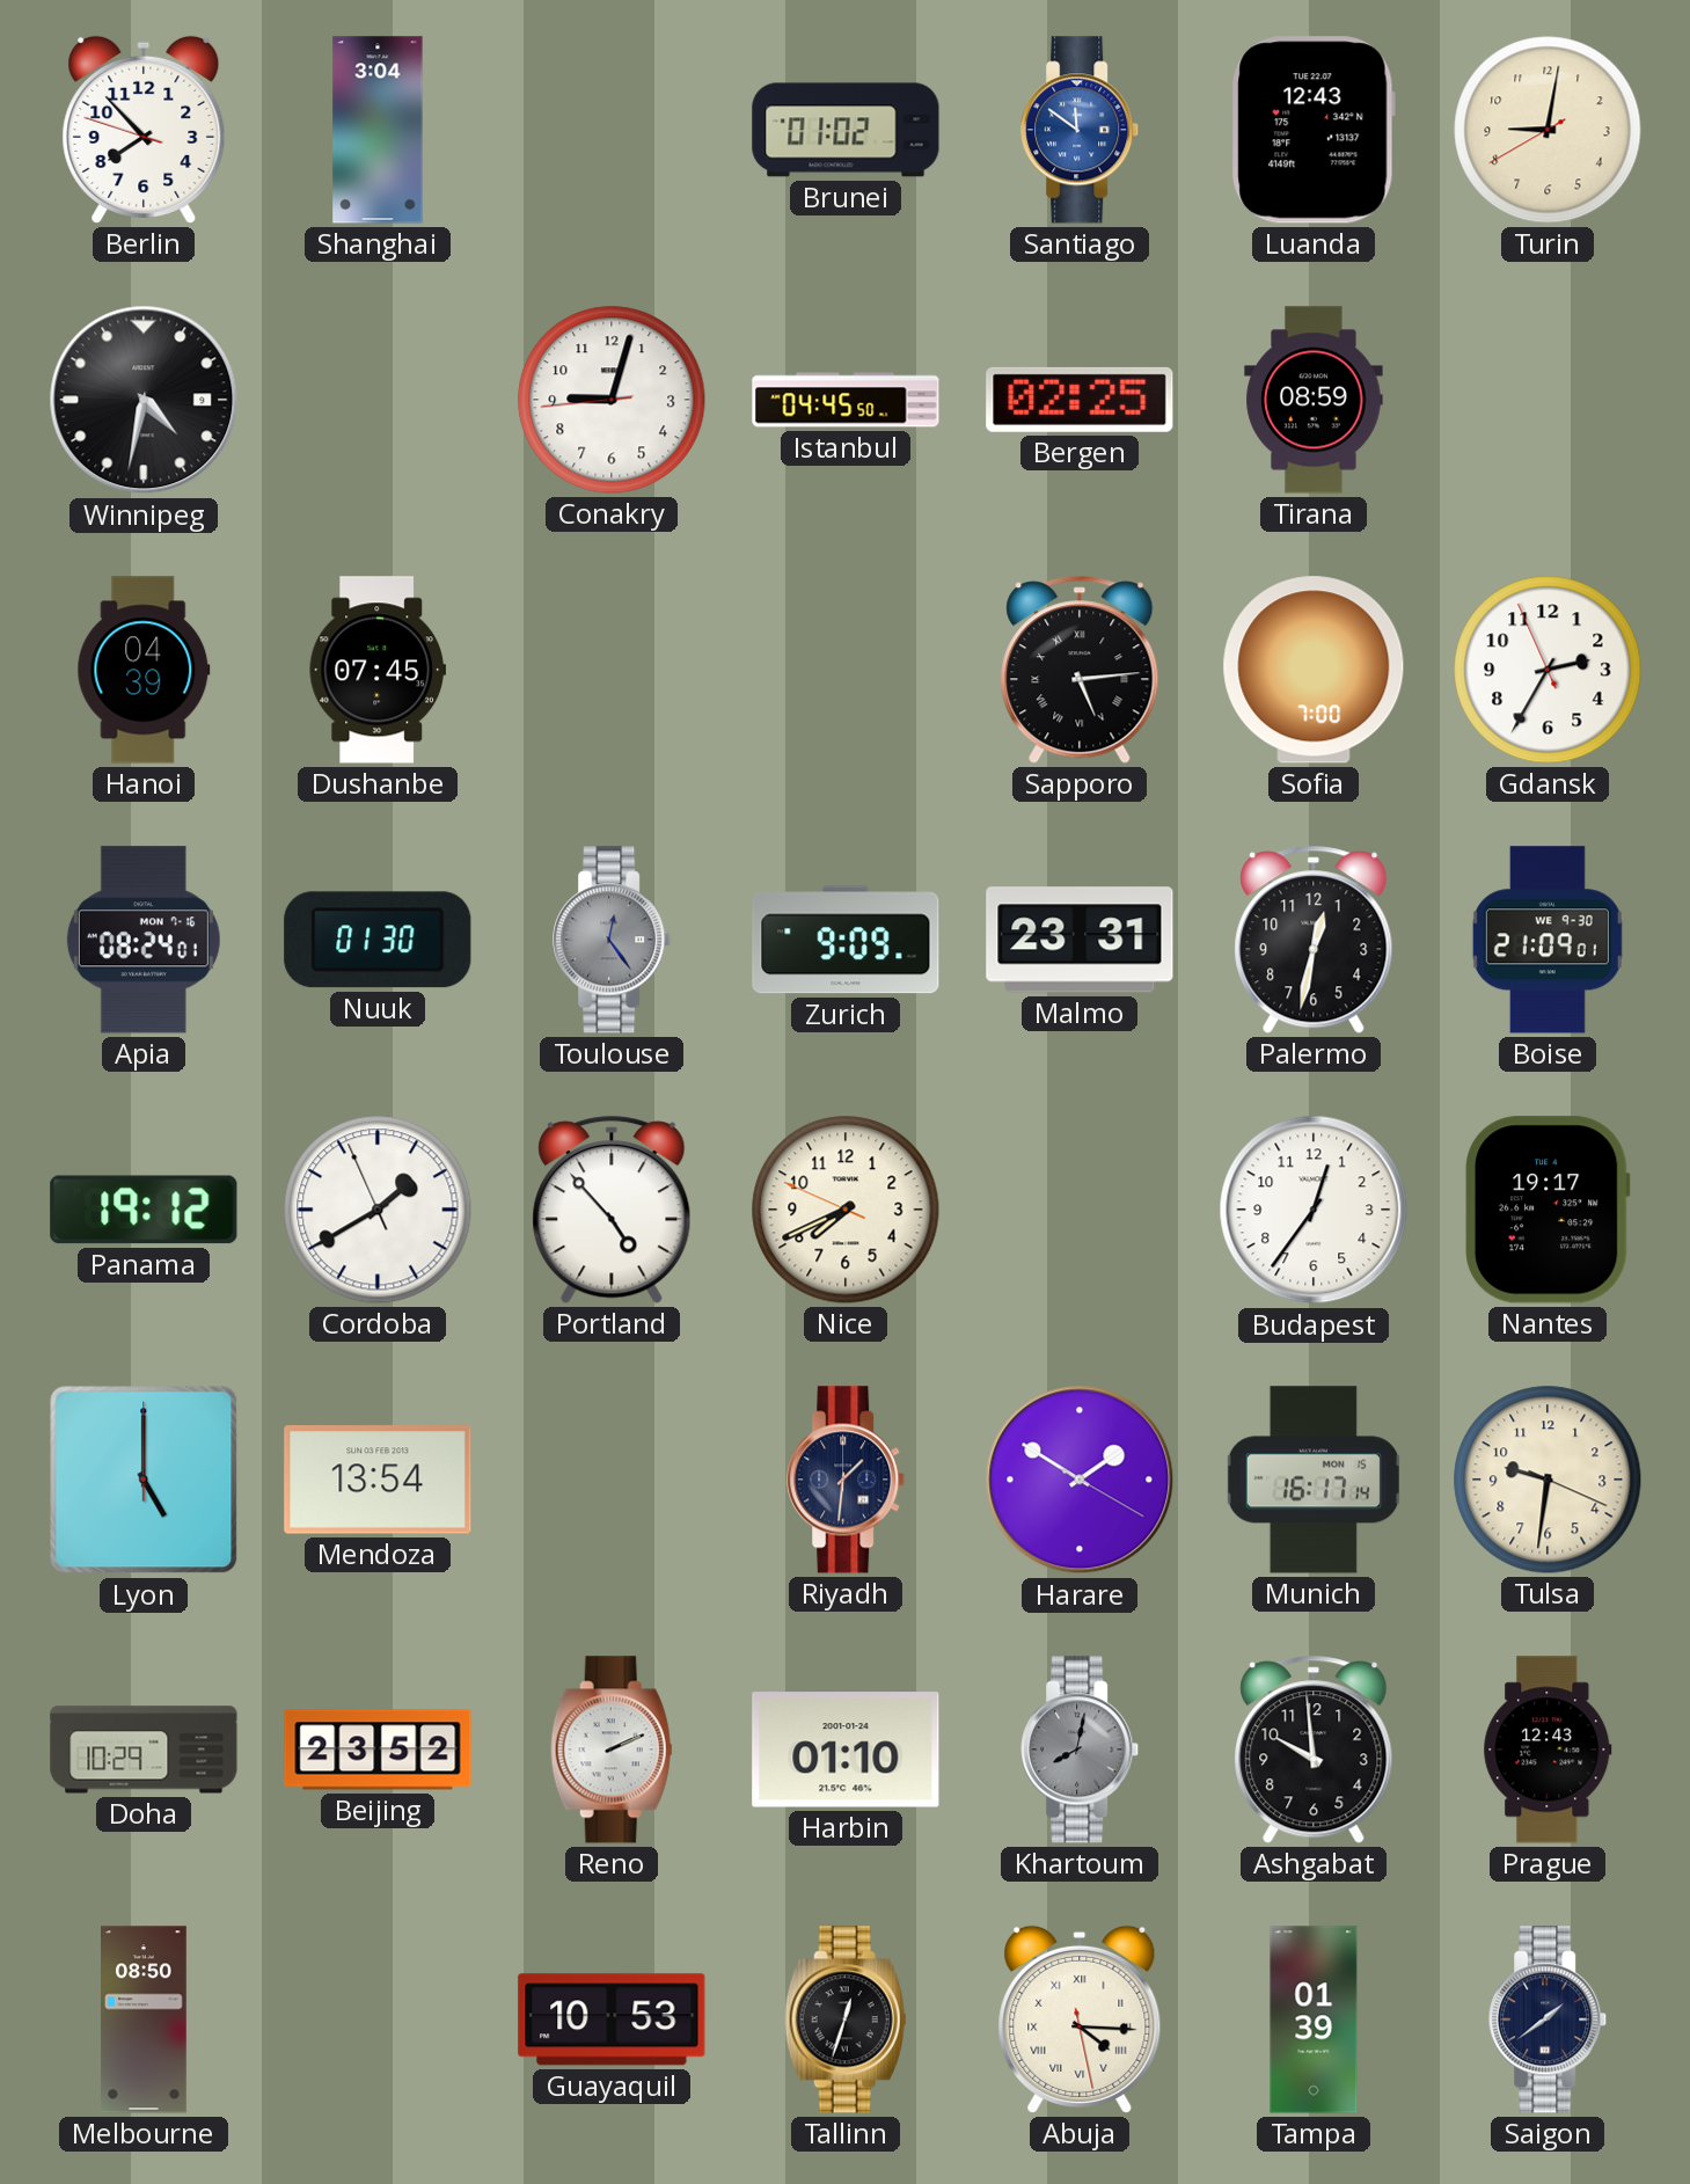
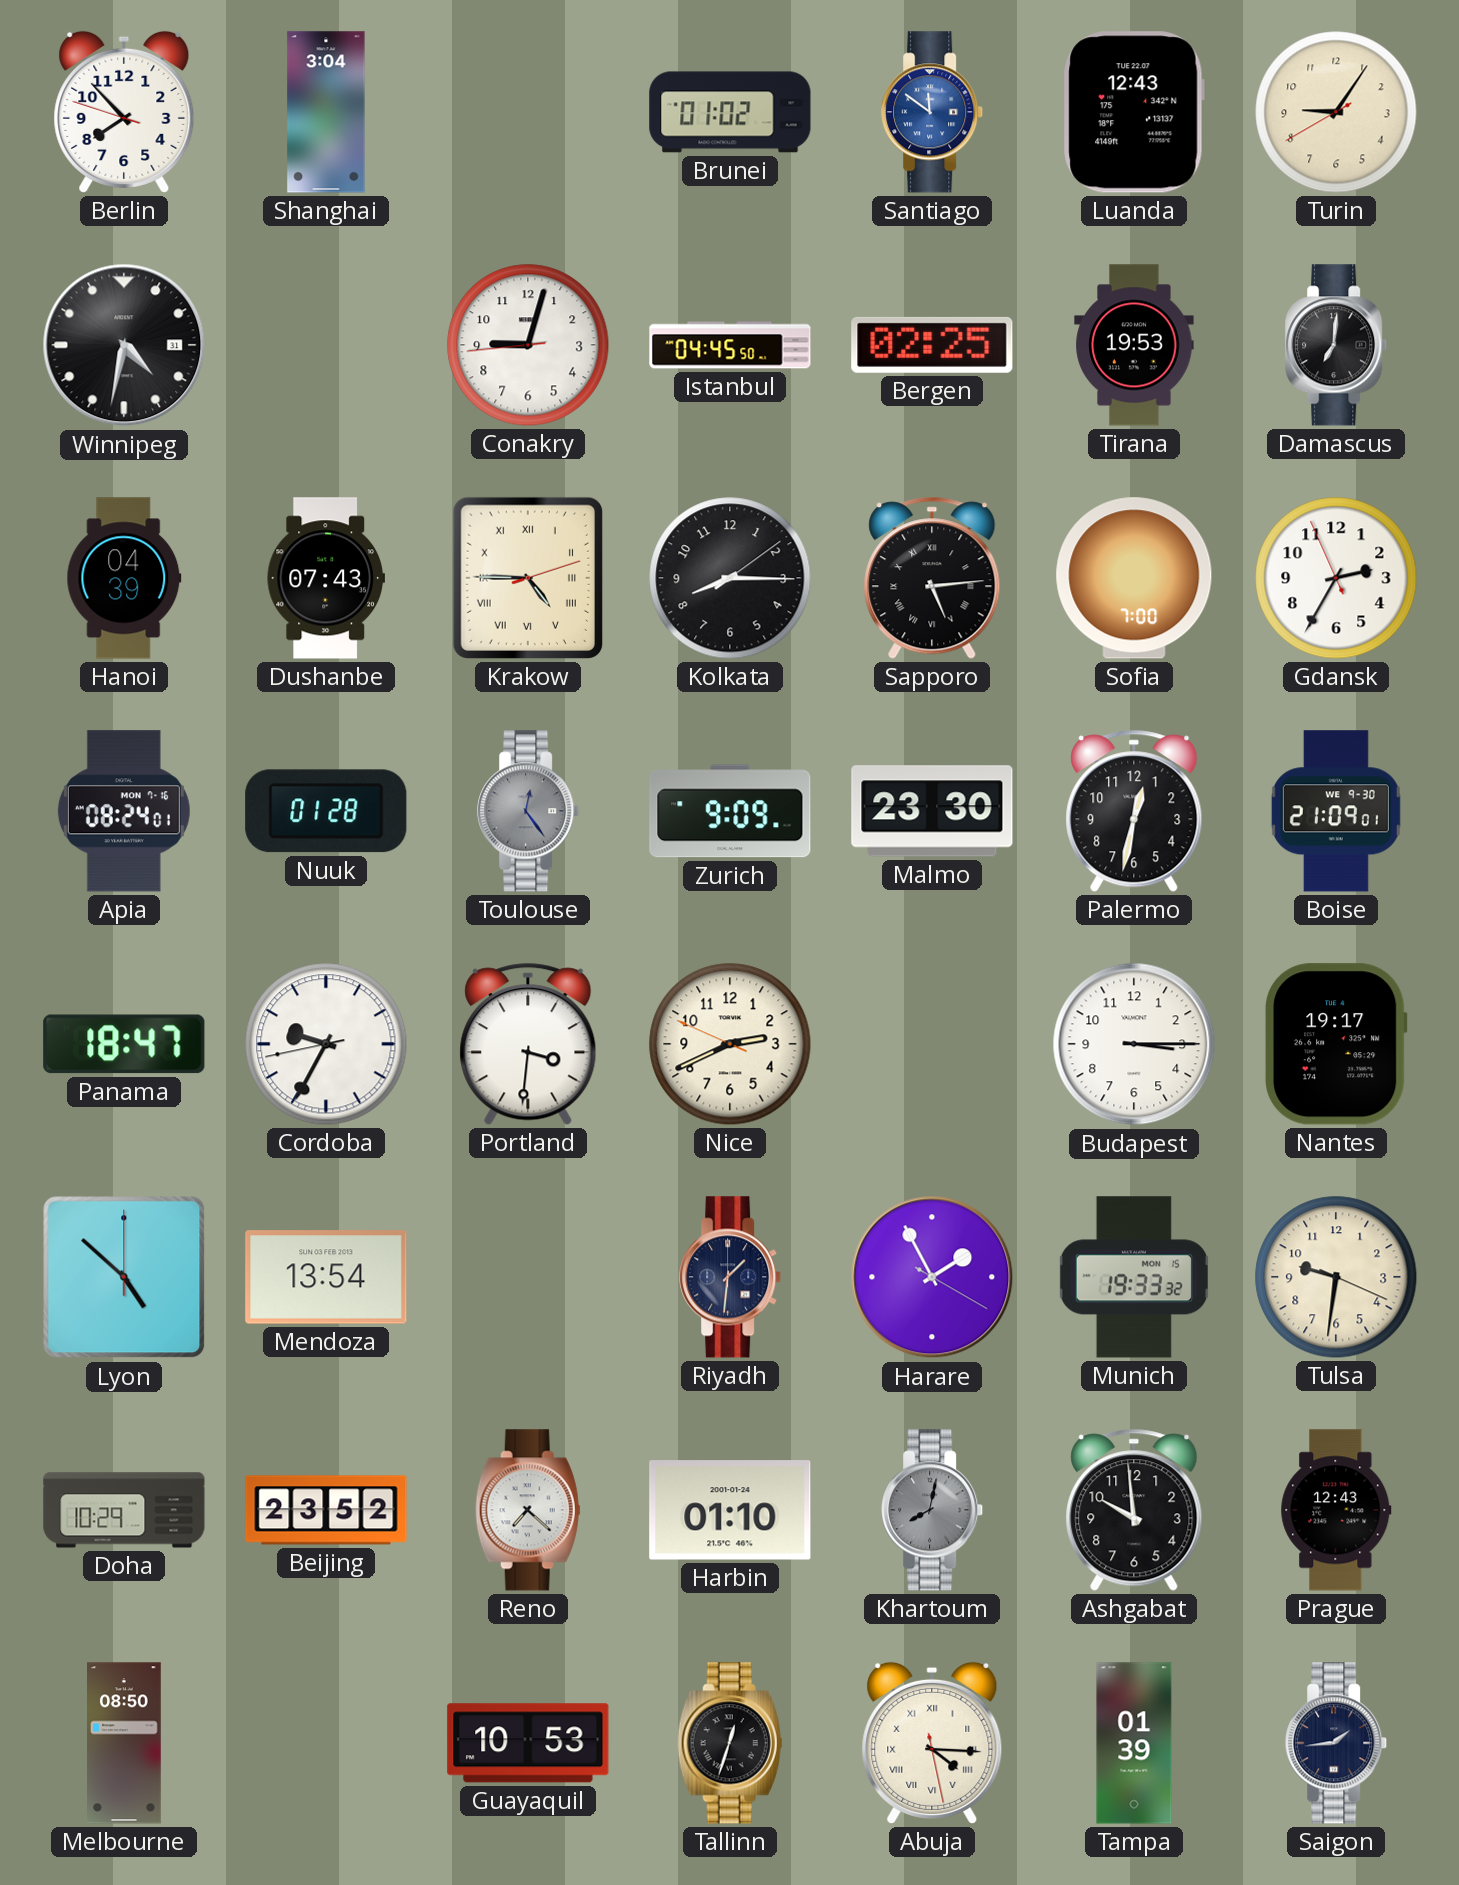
Turin: 9:01 -> 9:05
Winnipeg date: 9 -> 31
Tirana: 08:59 -> 19:53
Damascus: none -> 7:01
Dushanbe: 07:45 -> 07:43
Krakow: none -> 4:45
Kolkata: none -> 8:15
Nuuk: 01:30 -> 01:28
Malmo: 23:31 -> 23:30
Panama: 19:12 -> 18:47
Cordoba: 1:39 -> 9:34
Portland: 4:53 -> 3:31
Nice: 7:40 -> 2:40
Budapest: 12:36 -> 3:15
Lyon: 5:00 -> 4:52
Harare: 1:50 -> 1:55
Munich: 16:17 -> 19:33
Reno: 2:11 -> 7:22
Saigon: 1:39 -> 1:44
